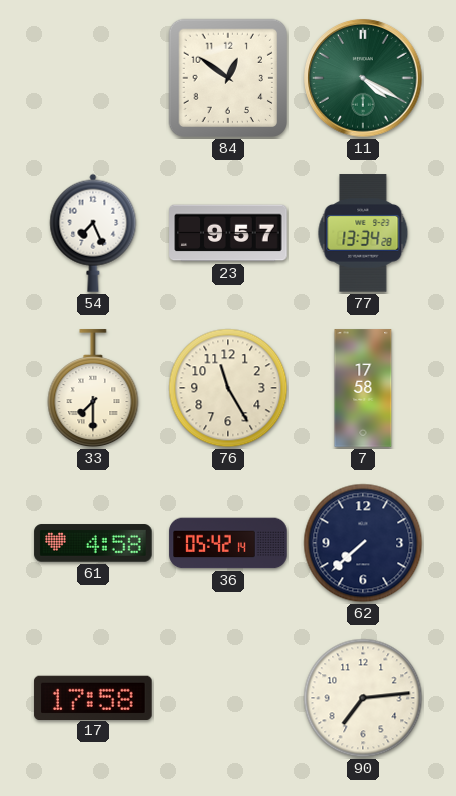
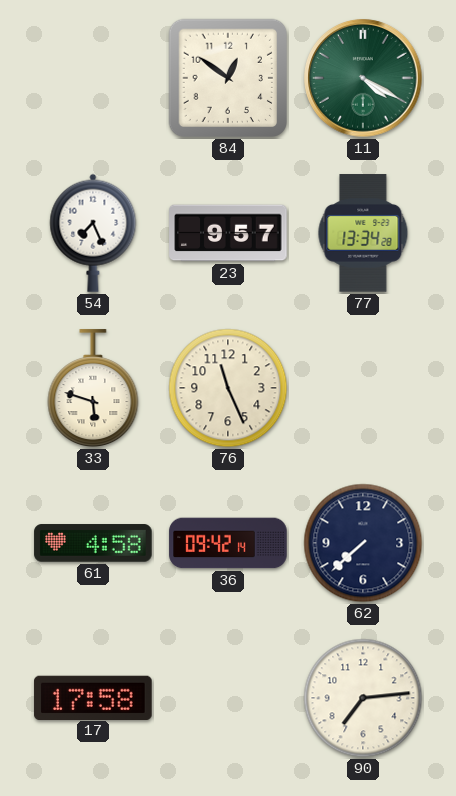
33: 7:30 -> 5:48
76: 11:25 -> 11:26
7: 17:58 -> none
36: 05:42 -> 09:42
